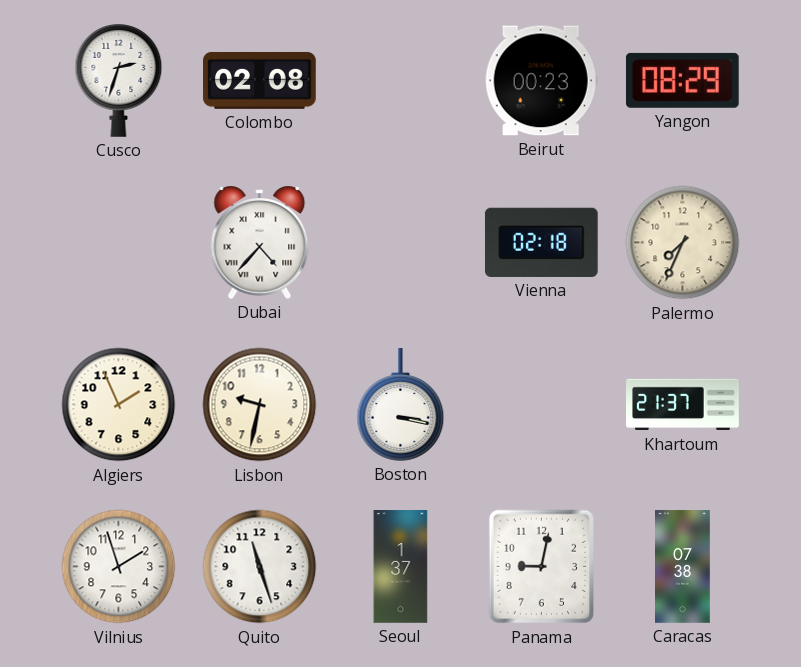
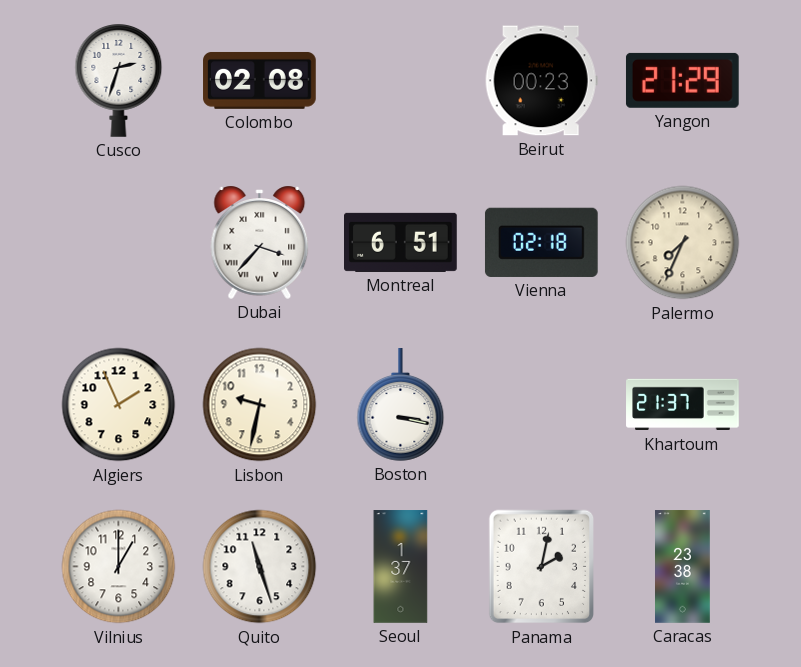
Yangon: 08:29 -> 21:29
Dubai: 4:37 -> 3:37
Montreal: none -> 6:51
Vilnius: 1:57 -> 1:00
Panama: 9:02 -> 2:02
Caracas: 07:38 -> 23:38
